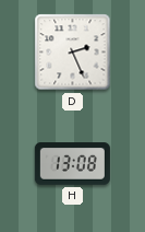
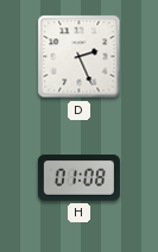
H: 13:08 -> 01:08
